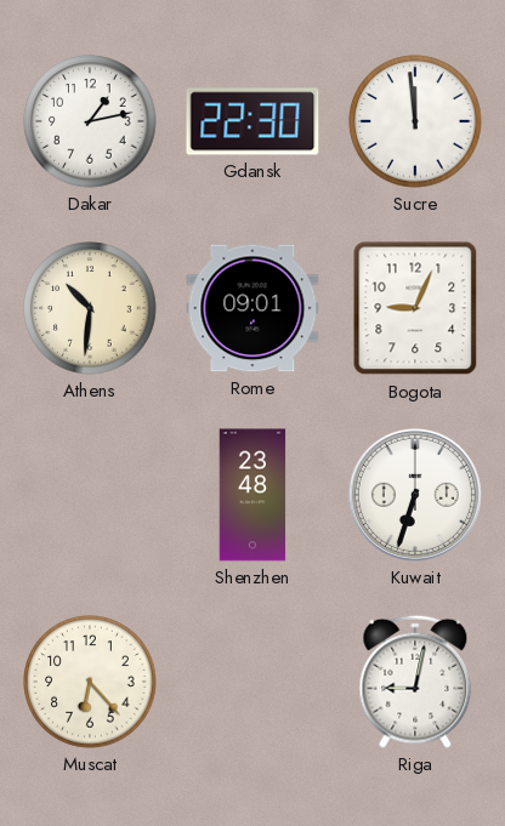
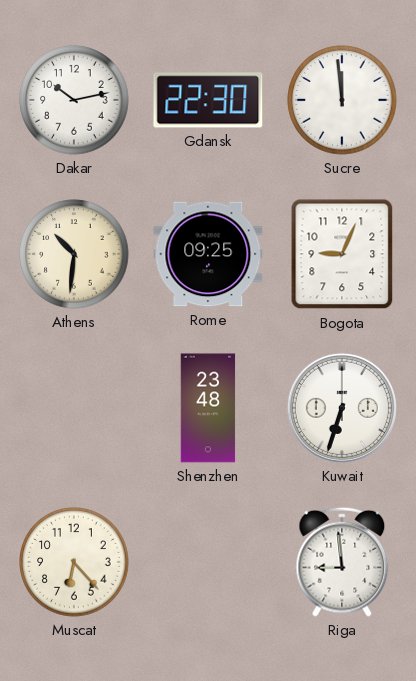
Dakar: 1:13 -> 10:13
Rome: 09:01 -> 09:25
Riga: 9:02 -> 8:59
